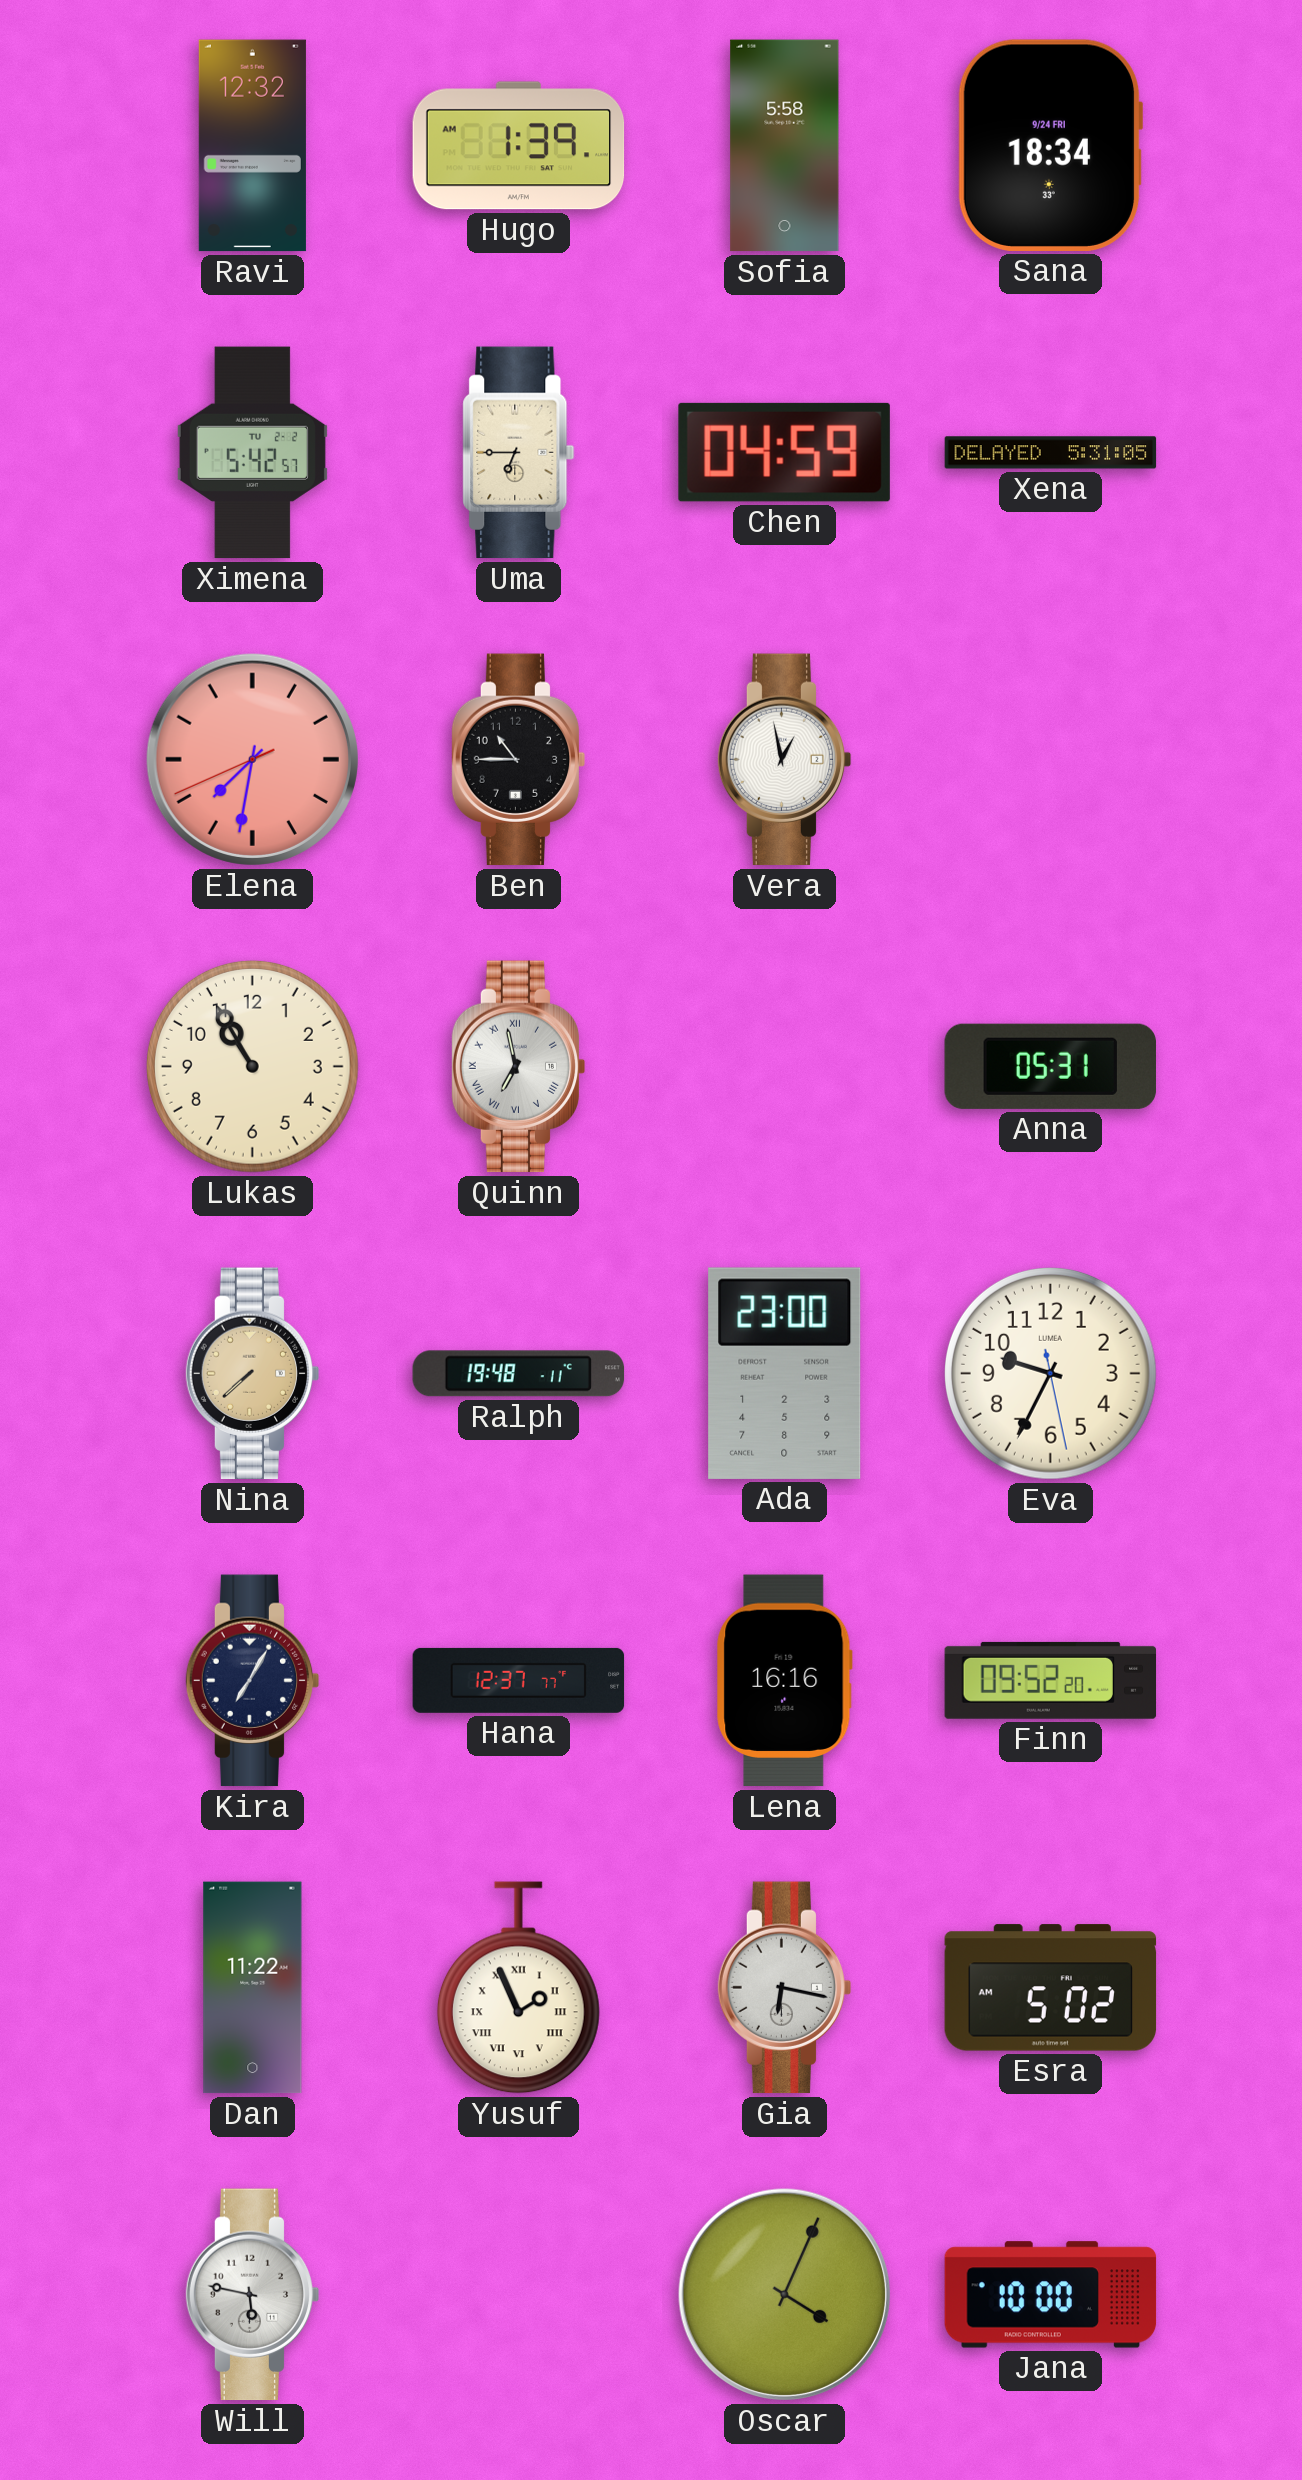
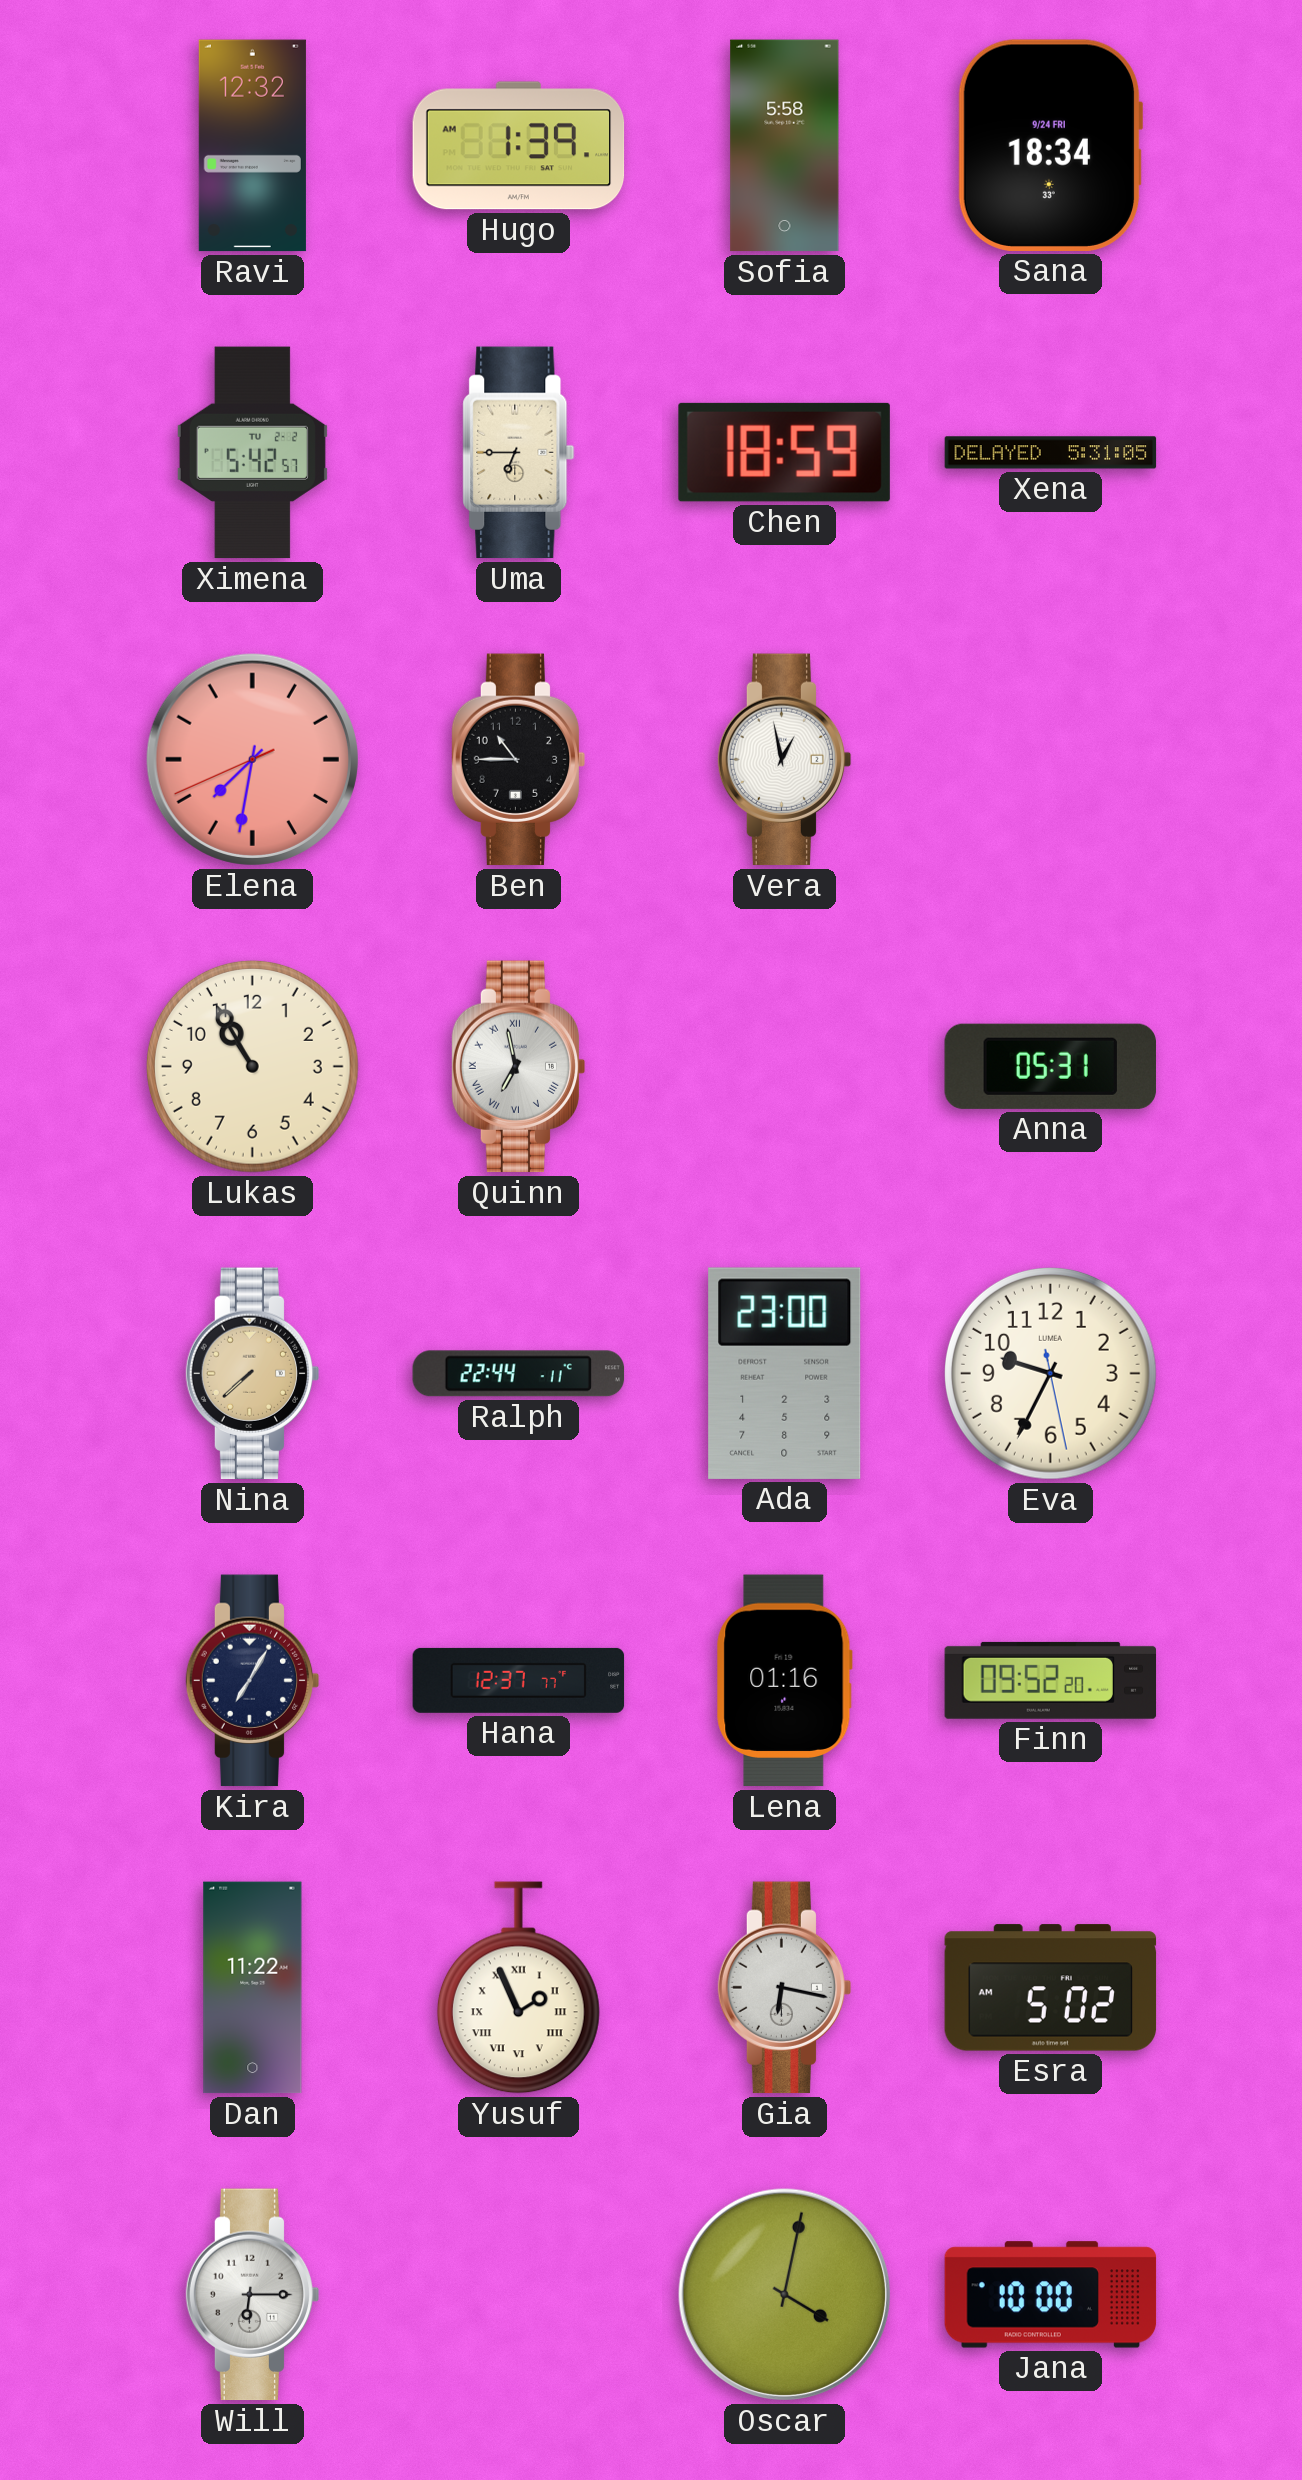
Chen: 04:59 -> 18:59
Ralph: 19:48 -> 22:44
Lena: 16:16 -> 01:16
Will: 5:47 -> 6:15
Oscar: 4:04 -> 4:02
